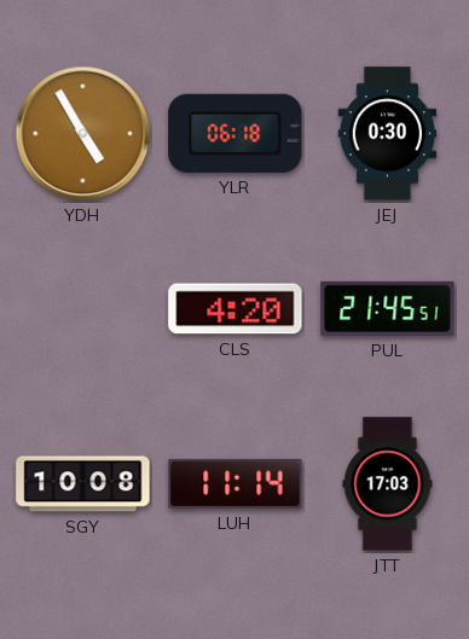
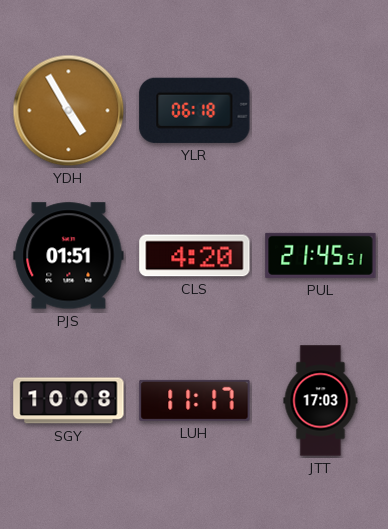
JEJ: 0:30 -> none
PJS: none -> 01:51
LUH: 11:14 -> 11:17
